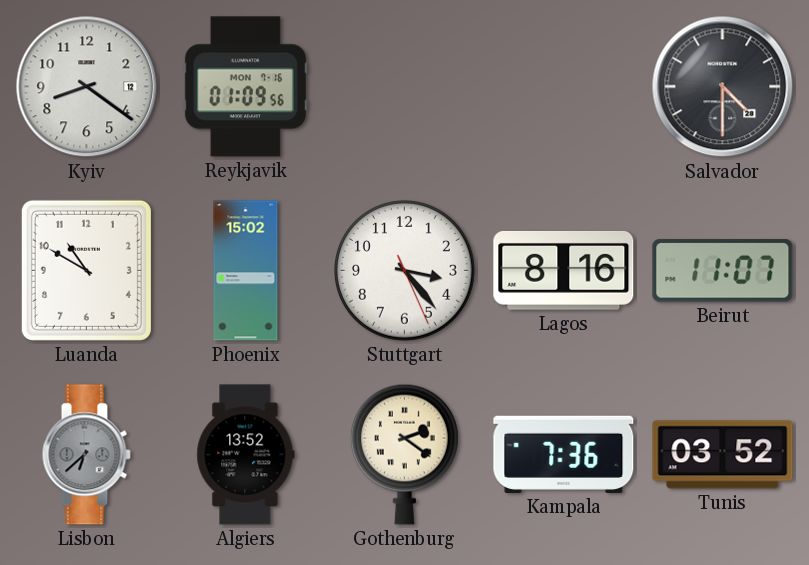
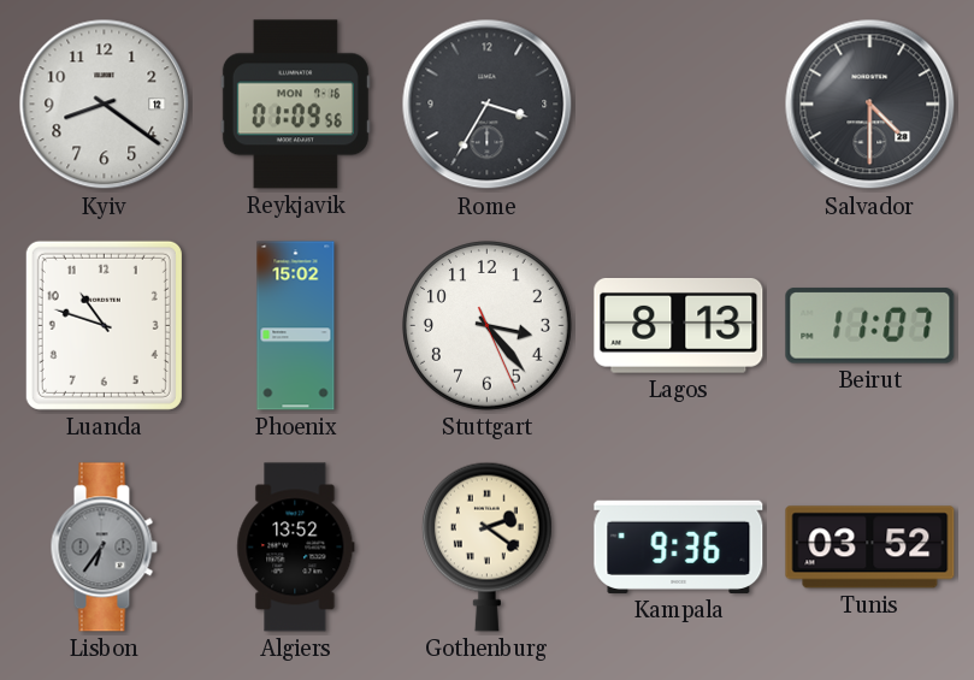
Rome: none -> 3:35
Luanda: 10:50 -> 10:48
Lagos: 8:16 -> 8:13
Lisbon: 6:38 -> 6:36
Kampala: 7:36 -> 9:36
